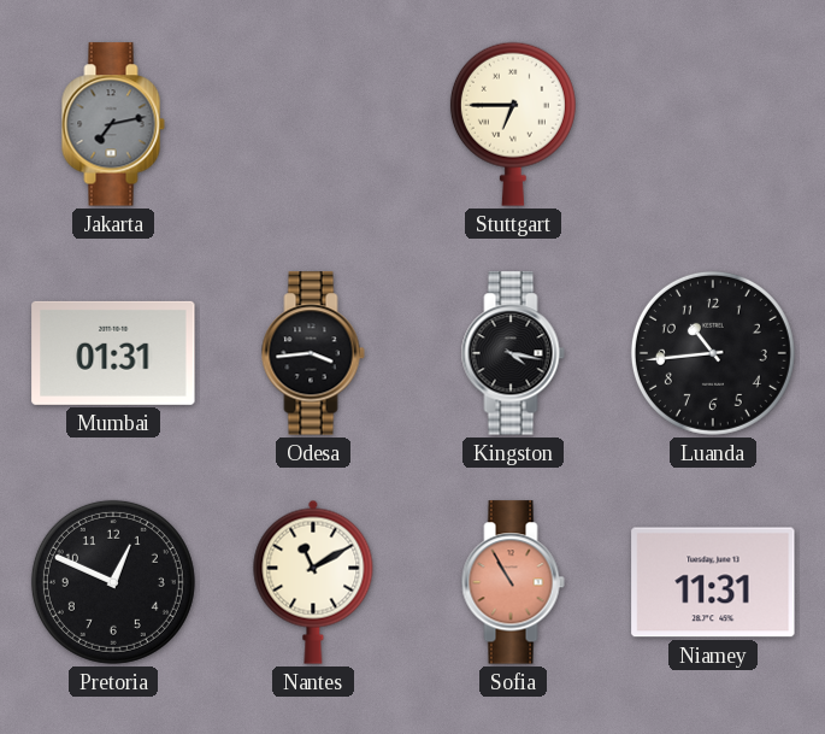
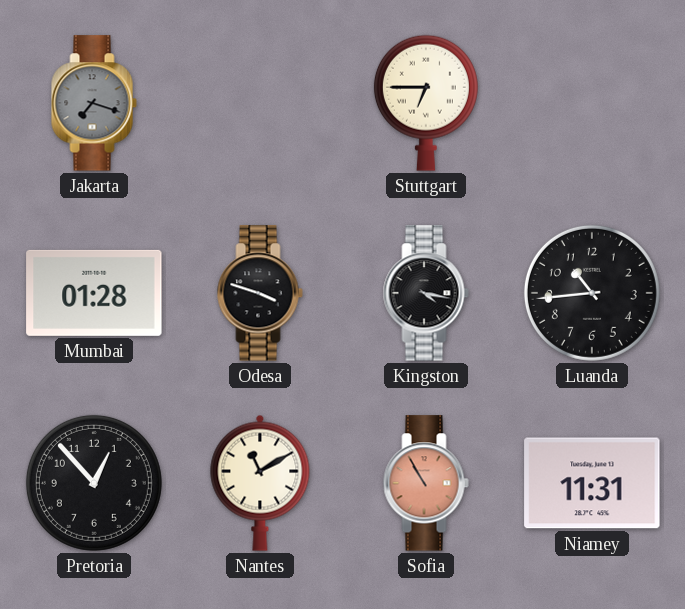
Jakarta: 7:13 -> 7:18
Mumbai: 01:31 -> 01:28
Odesa: 3:44 -> 3:48
Pretoria: 12:49 -> 12:53
